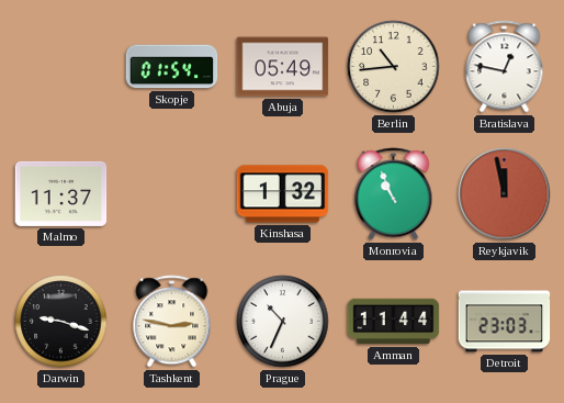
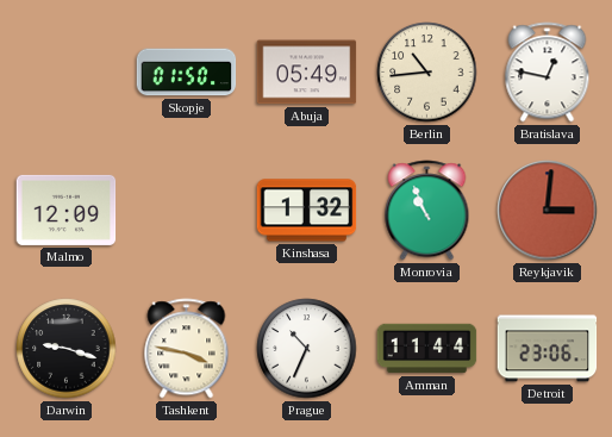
Skopje: 01:54 -> 01:50
Malmo: 11:37 -> 12:09
Reykjavik: 11:58 -> 3:01
Tashkent: 2:47 -> 3:47
Detroit: 23:03 -> 23:06
